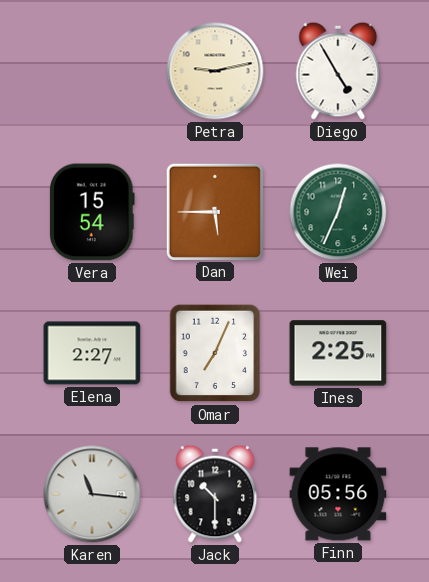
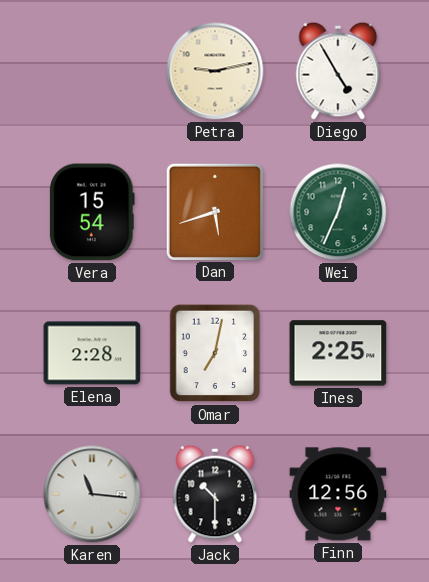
Dan: 5:45 -> 5:42
Elena: 2:27 -> 2:28
Omar: 7:04 -> 7:02
Finn: 05:56 -> 12:56
